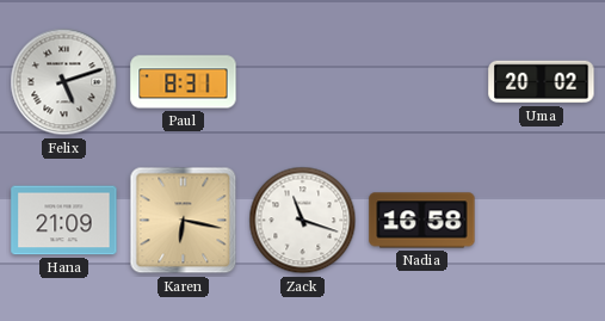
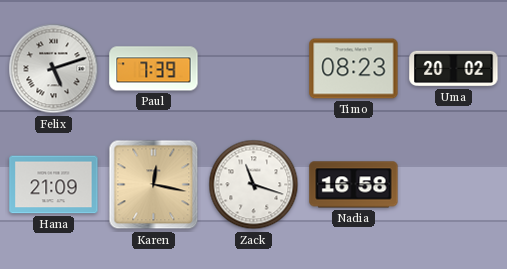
Paul: 8:31 -> 7:39
Timo: none -> 08:23
Karen: 6:17 -> 12:17
